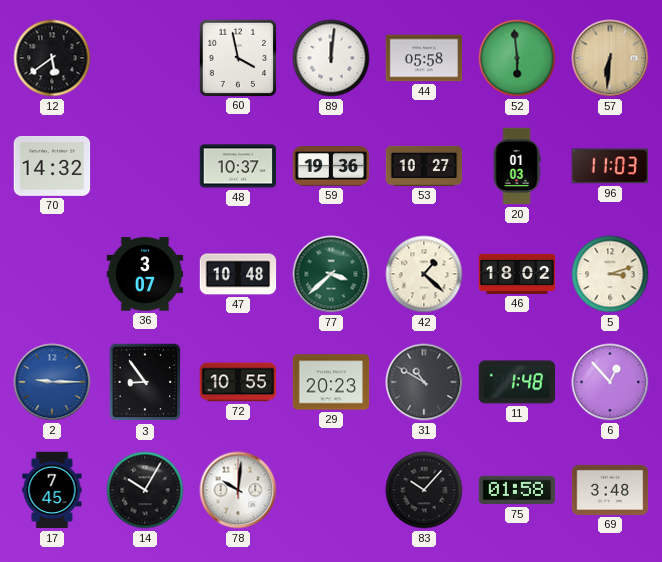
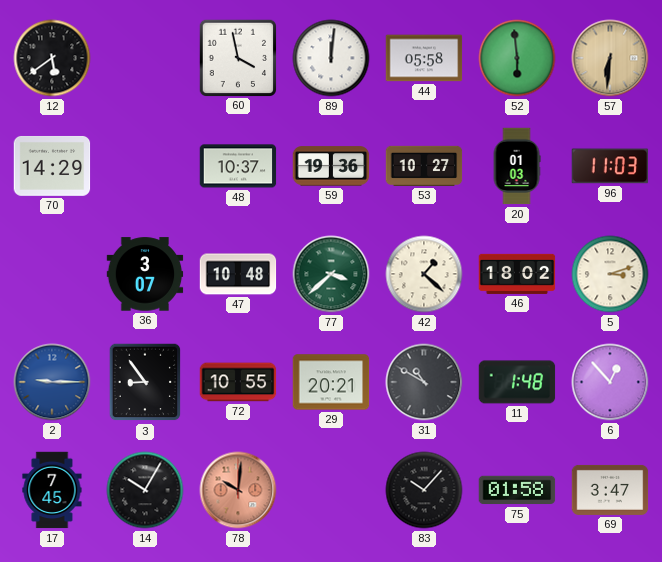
70: 14:32 -> 14:29
29: 20:23 -> 20:21
78 dial: white -> salmon
69: 3:48 -> 3:47
